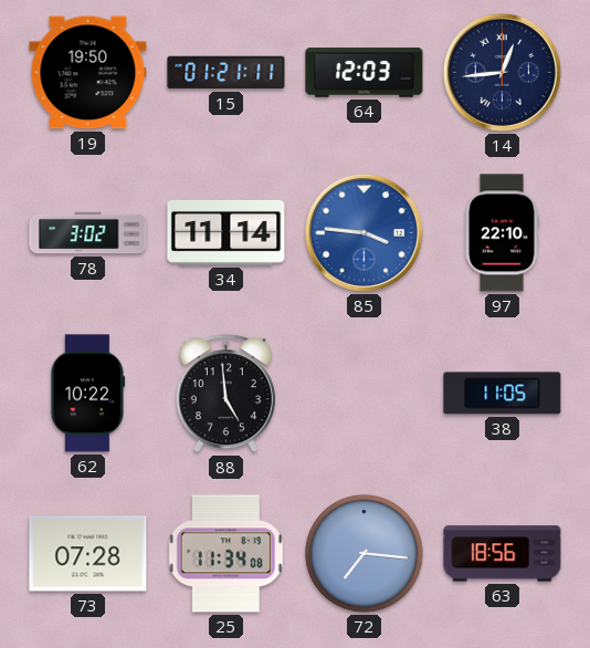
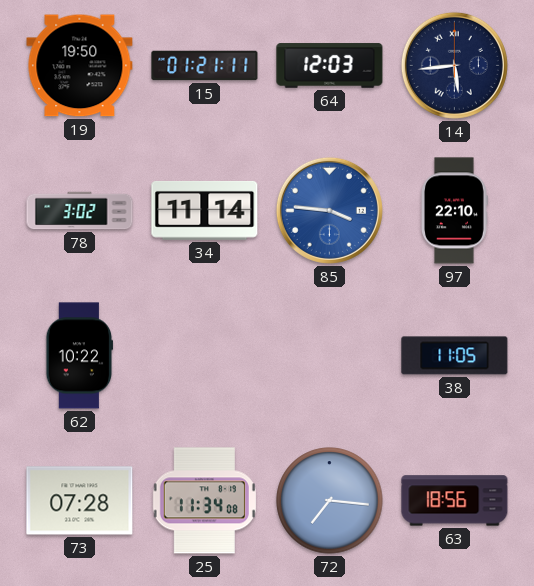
14: 12:44 -> 5:44
88: 4:59 -> none
